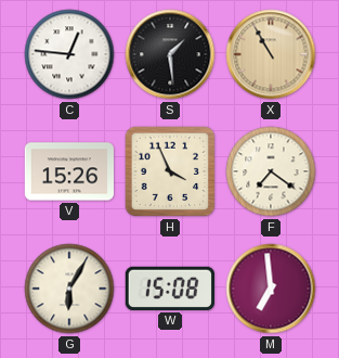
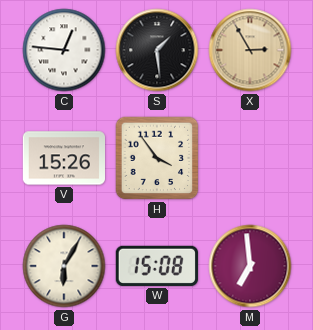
X: 10:55 -> 2:55
H: 3:56 -> 3:54
F: 7:21 -> none
